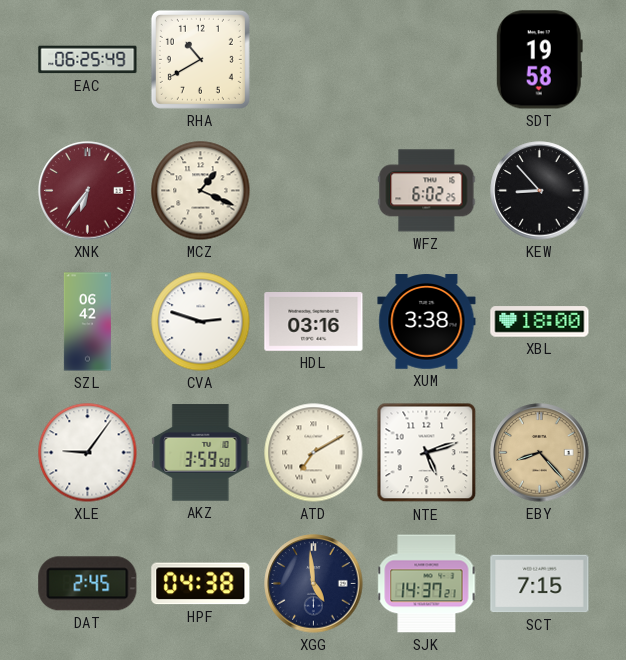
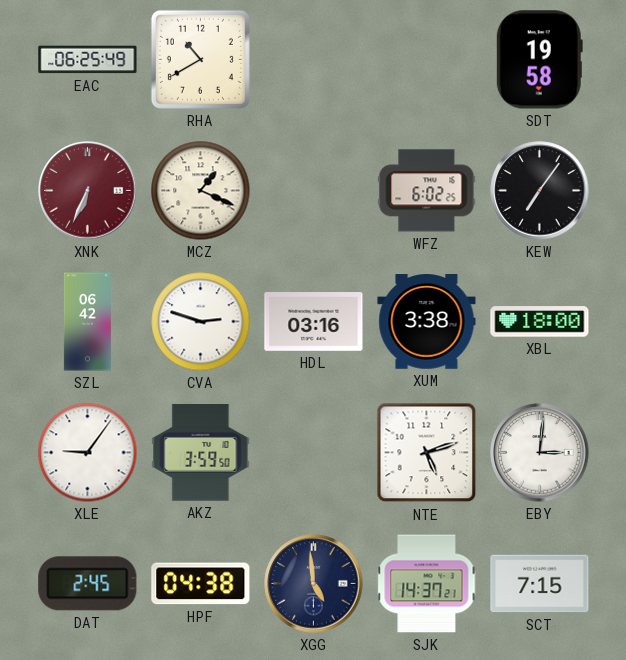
XNK: 6:36 -> 6:34
KEW: 8:53 -> 7:06
ATD: 7:10 -> none
EBY: 8:23 -> 3:01
EBY dial: champagne -> white
